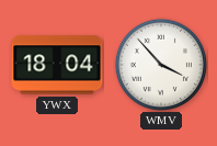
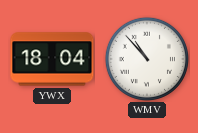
WMV: 3:53 -> 10:53
